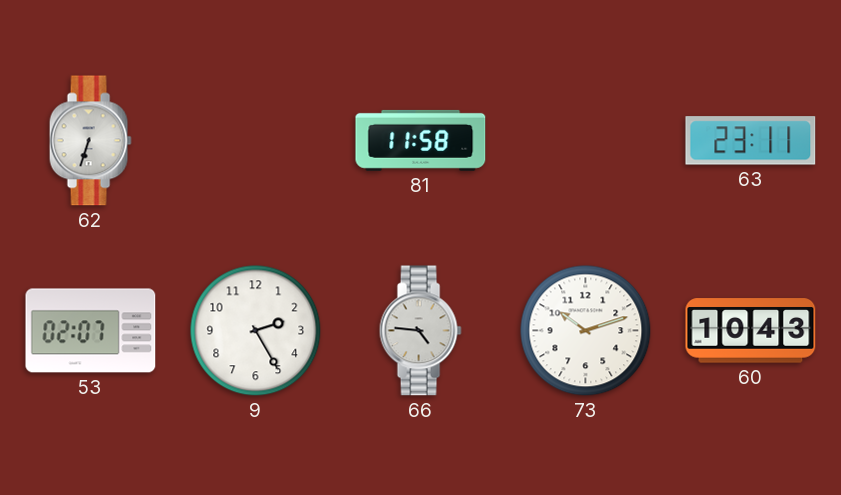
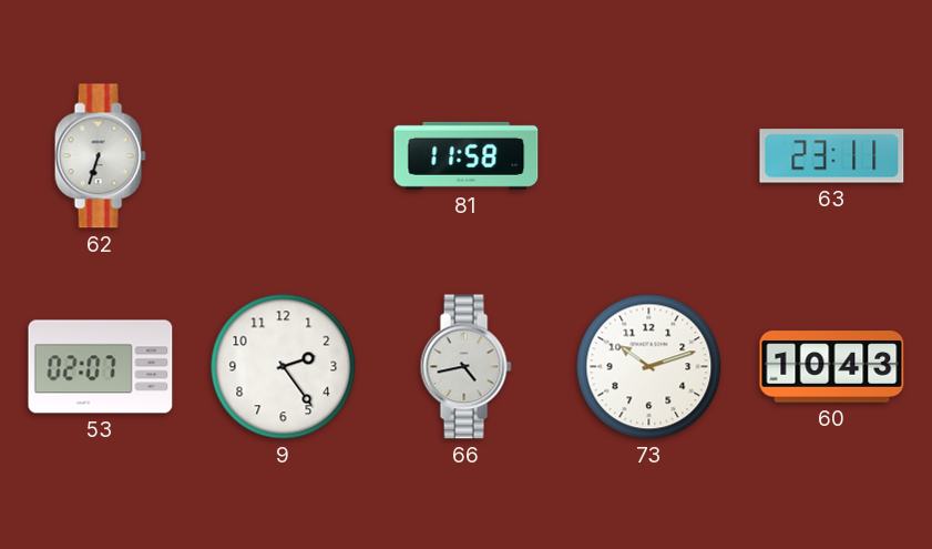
9: 2:25 -> 2:24
66: 4:46 -> 4:43
